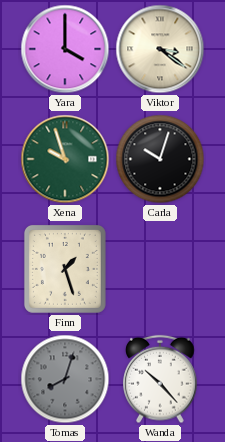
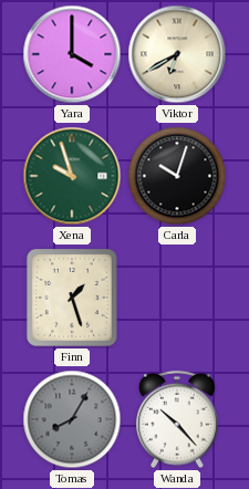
Viktor: 3:21 -> 6:40
Tomas: 8:03 -> 8:05
